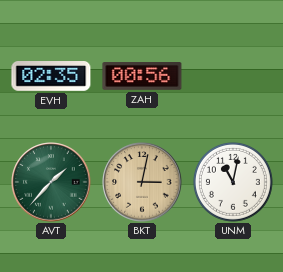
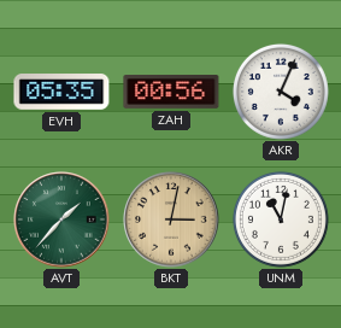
EVH: 02:35 -> 05:35
AKR: none -> 4:04
